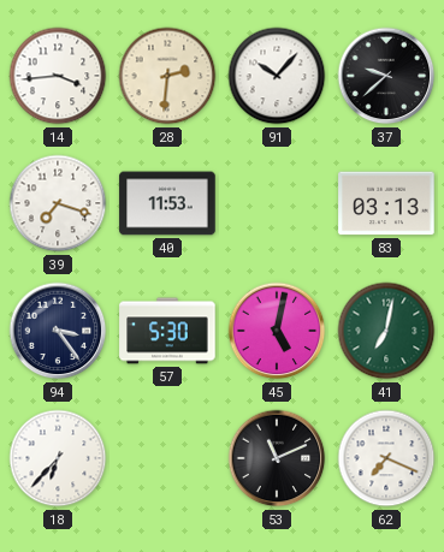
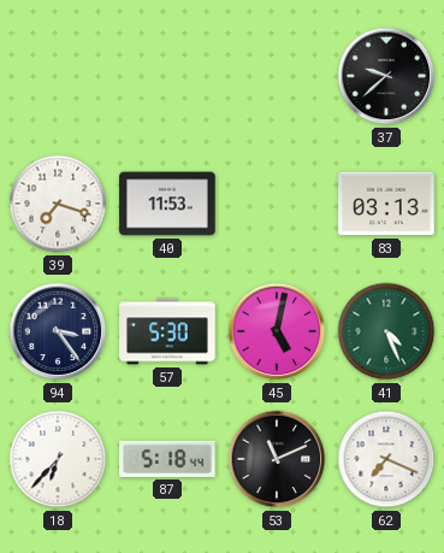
14: 3:44 -> none
28: 2:31 -> none
91: 10:07 -> none
41: 7:02 -> 4:26
87: none -> 5:18
